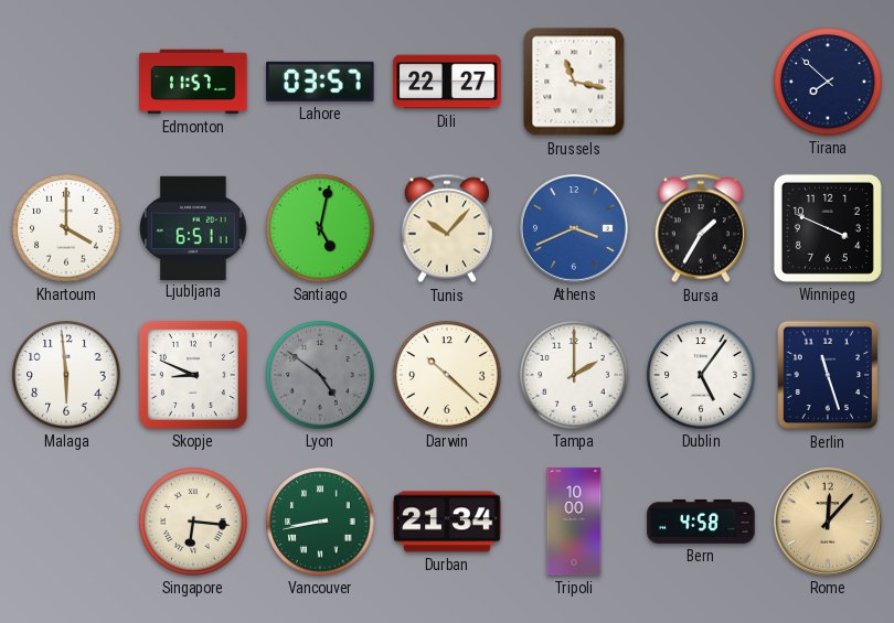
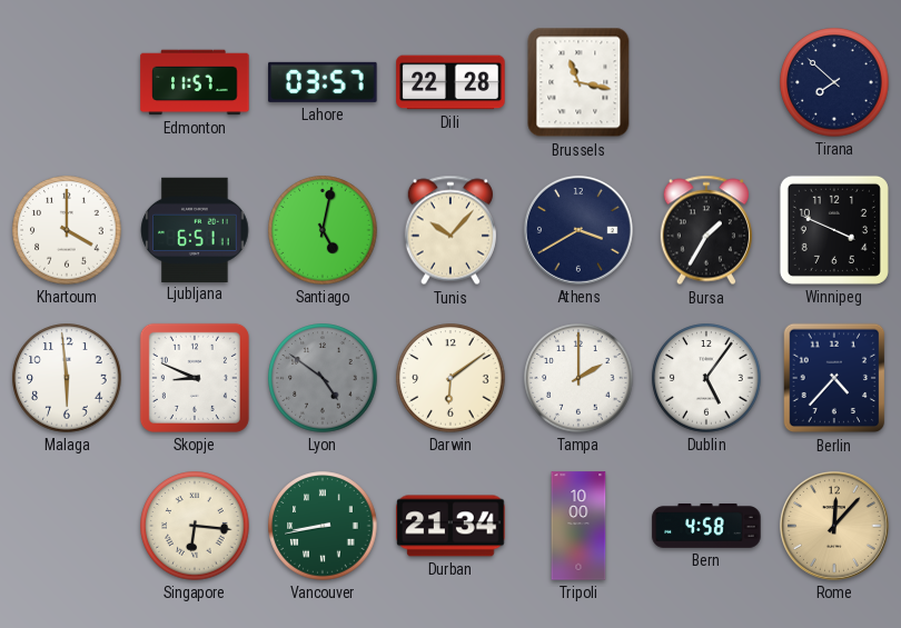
Dili: 22:27 -> 22:28
Athens: 3:41 -> 3:40
Athens dial: blue -> navy
Darwin: 10:22 -> 6:09
Berlin: 11:27 -> 4:37
